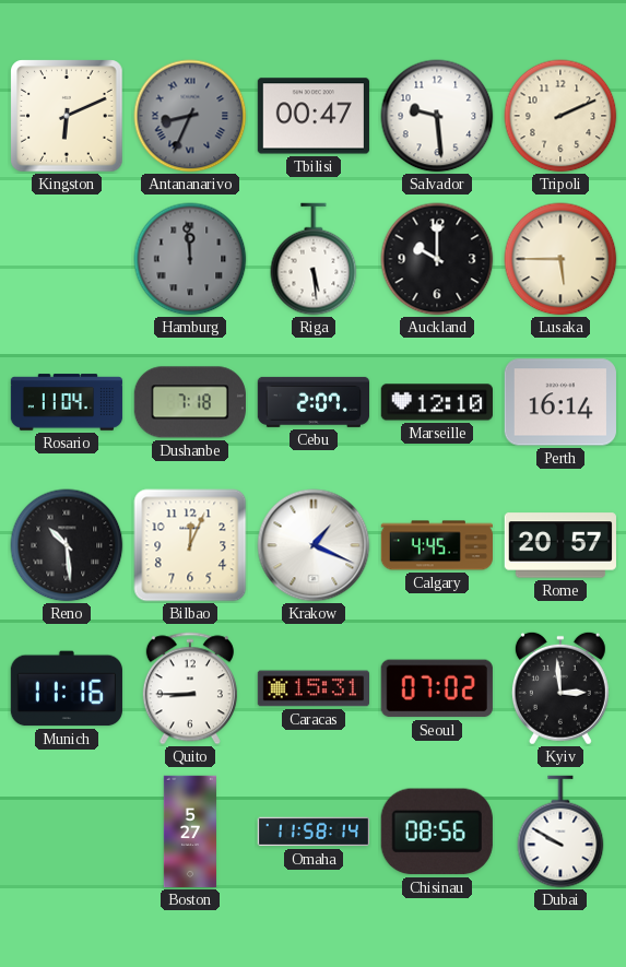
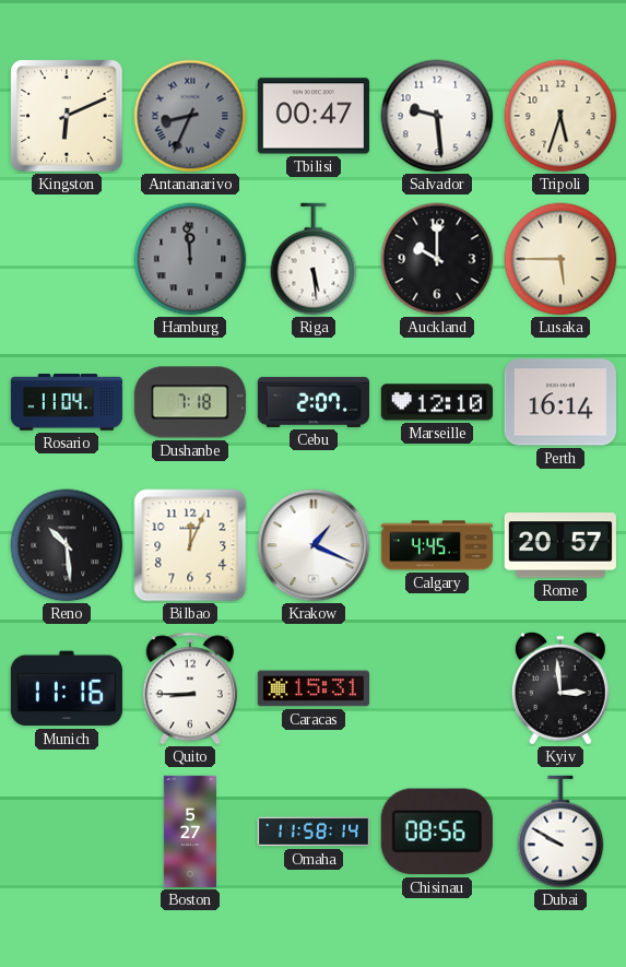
Tripoli: 2:11 -> 5:33
Seoul: 07:02 -> none
